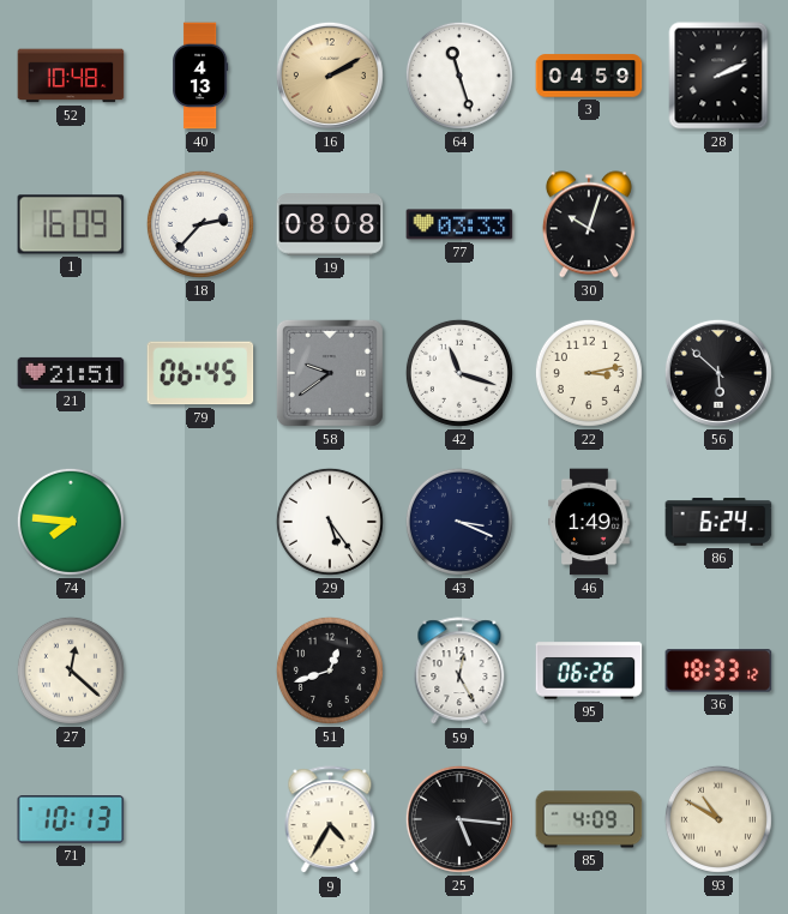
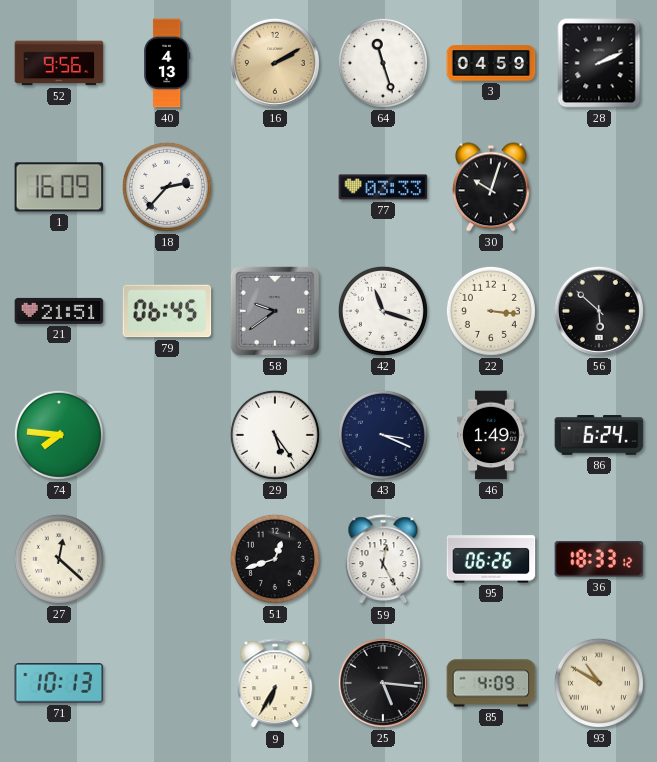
52: 10:48 -> 9:56
19: 08:08 -> none
22: 3:13 -> 3:16
9: 4:35 -> 6:35
